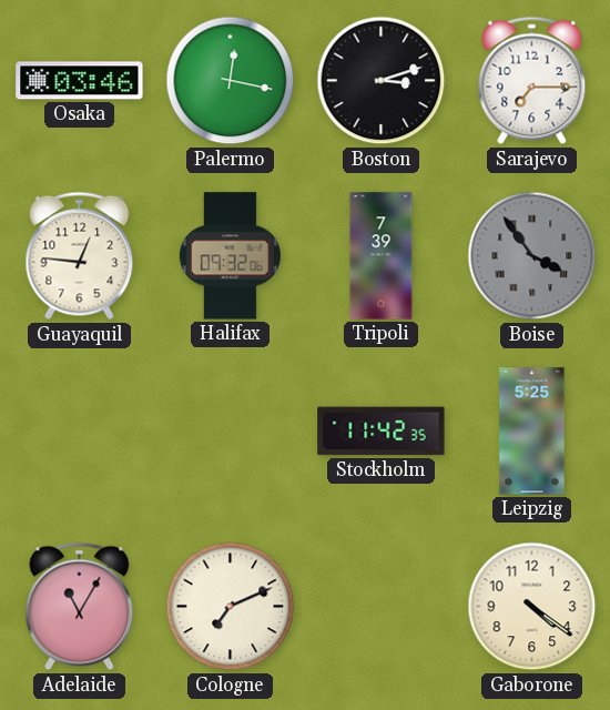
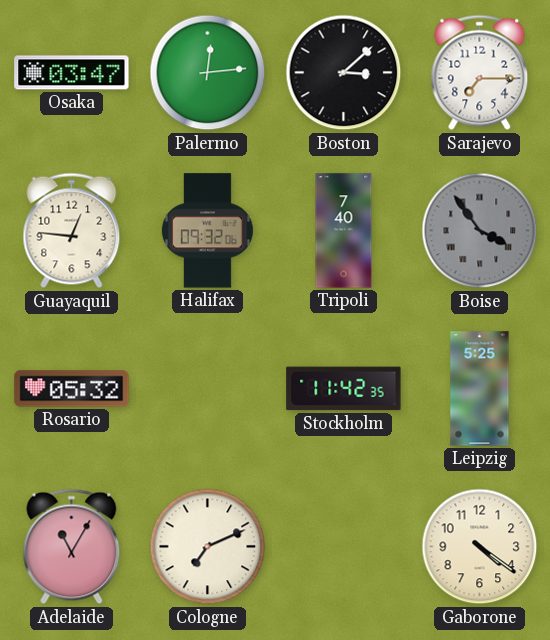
Osaka: 03:46 -> 03:47
Palermo: 12:17 -> 12:14
Boston: 3:12 -> 3:08
Tripoli: 7:39 -> 7:40
Rosario: none -> 05:32
